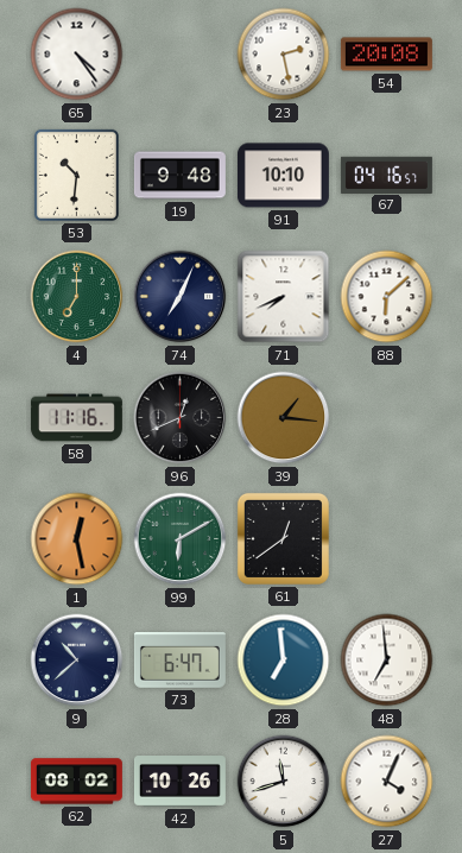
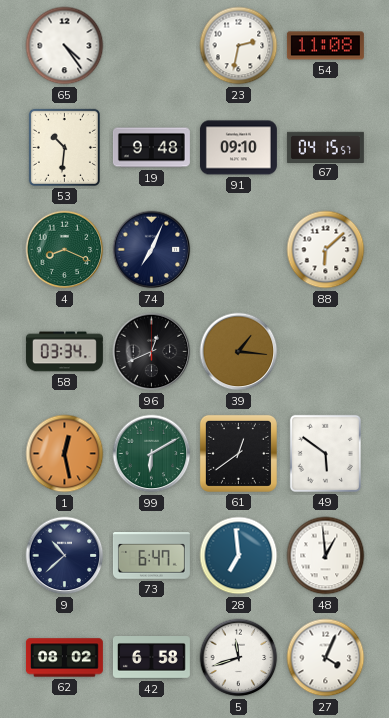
23: 2:28 -> 2:32
54: 20:08 -> 11:08
91: 10:10 -> 09:10
67: 04:16 -> 04:15
4: 7:00 -> 8:19
71: 7:41 -> none
58: 11:16 -> 03:34
49: none -> 5:51
48: 6:59 -> 12:59
42: 10:26 -> 6:58
